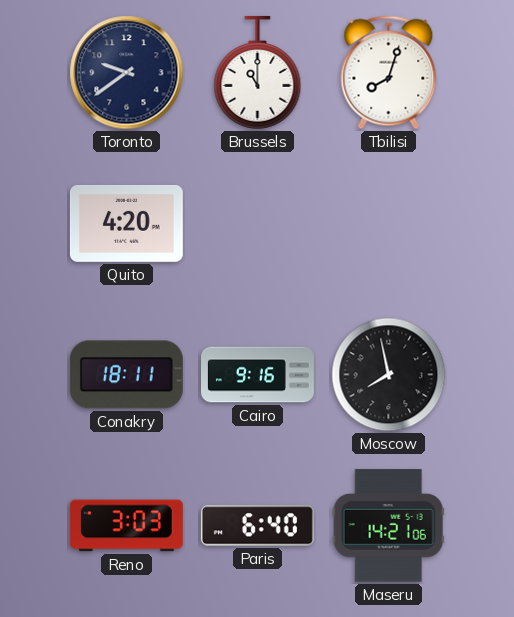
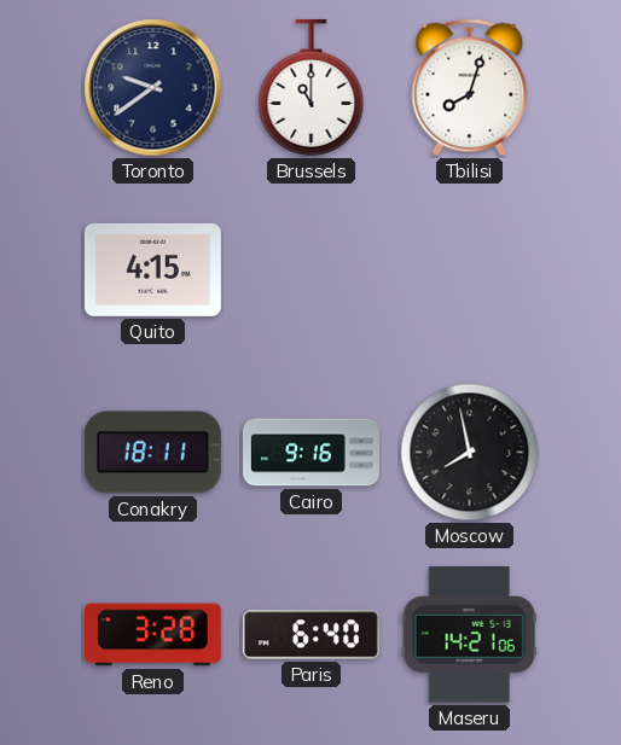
Quito: 4:20 -> 4:15
Reno: 3:03 -> 3:28
